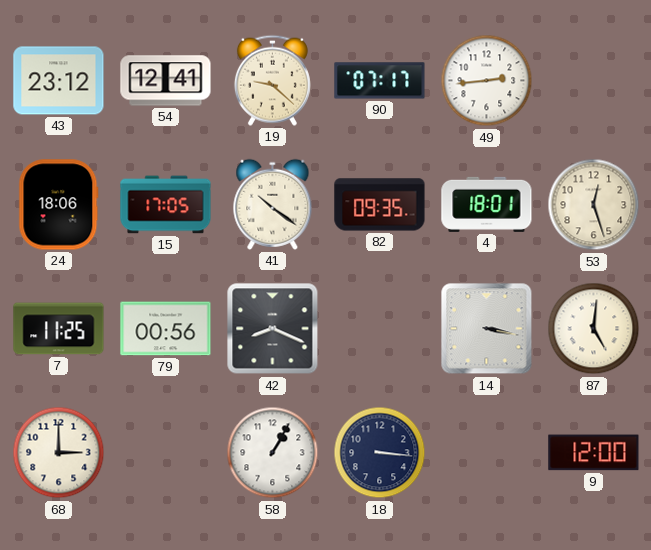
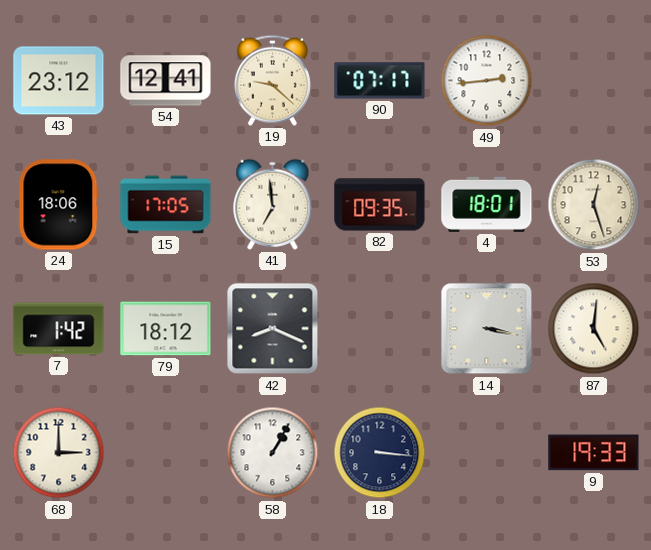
41: 10:21 -> 6:59
7: 11:25 -> 1:42
79: 00:56 -> 18:12
9: 12:00 -> 19:33
